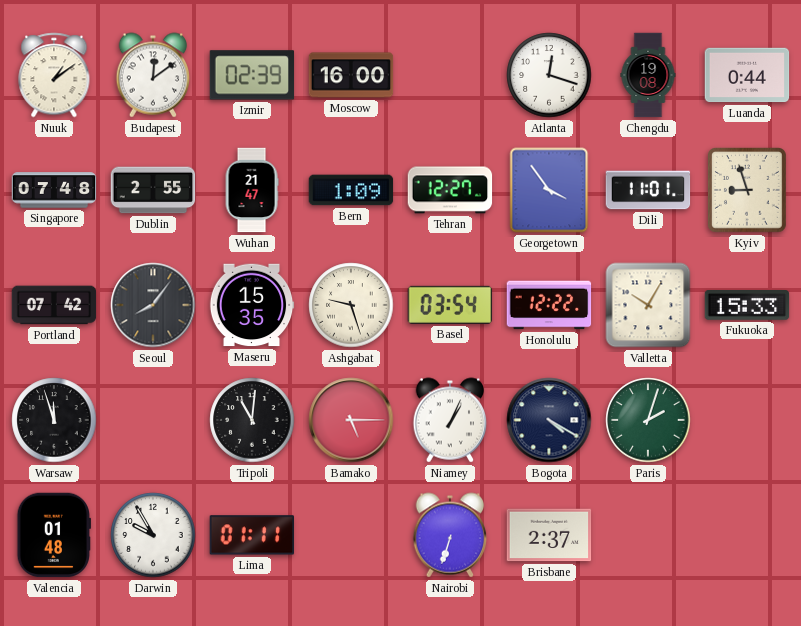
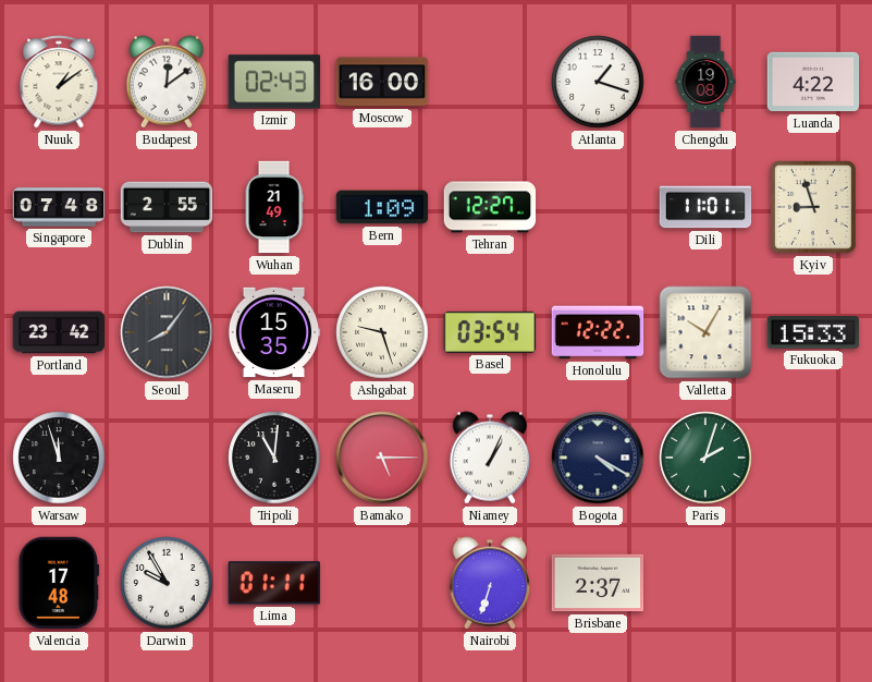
Izmir: 02:39 -> 02:43
Atlanta: 12:18 -> 1:18
Luanda: 0:44 -> 4:22
Wuhan: 21:47 -> 21:49
Georgetown: 3:54 -> none
Portland: 07:42 -> 23:42
Valencia: 01:48 -> 17:48
